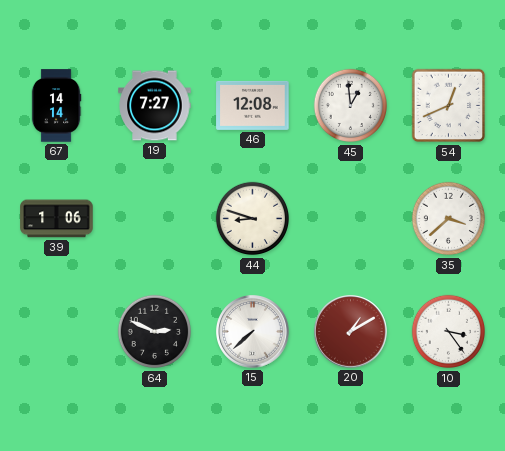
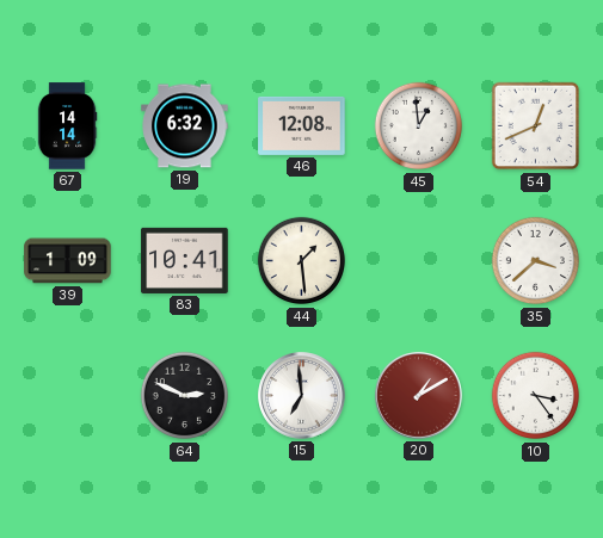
19: 7:27 -> 6:32
39: 1:06 -> 1:09
83: none -> 10:41
44: 8:48 -> 1:29
15: 7:38 -> 6:59
